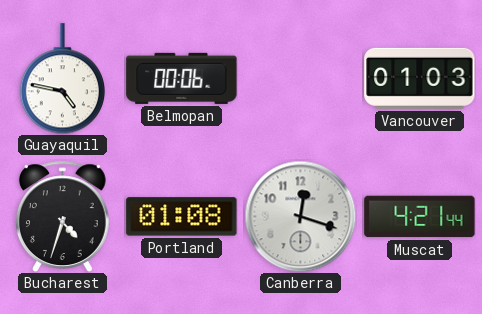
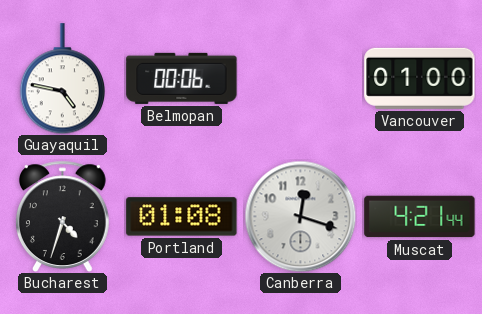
Vancouver: 01:03 -> 01:00
